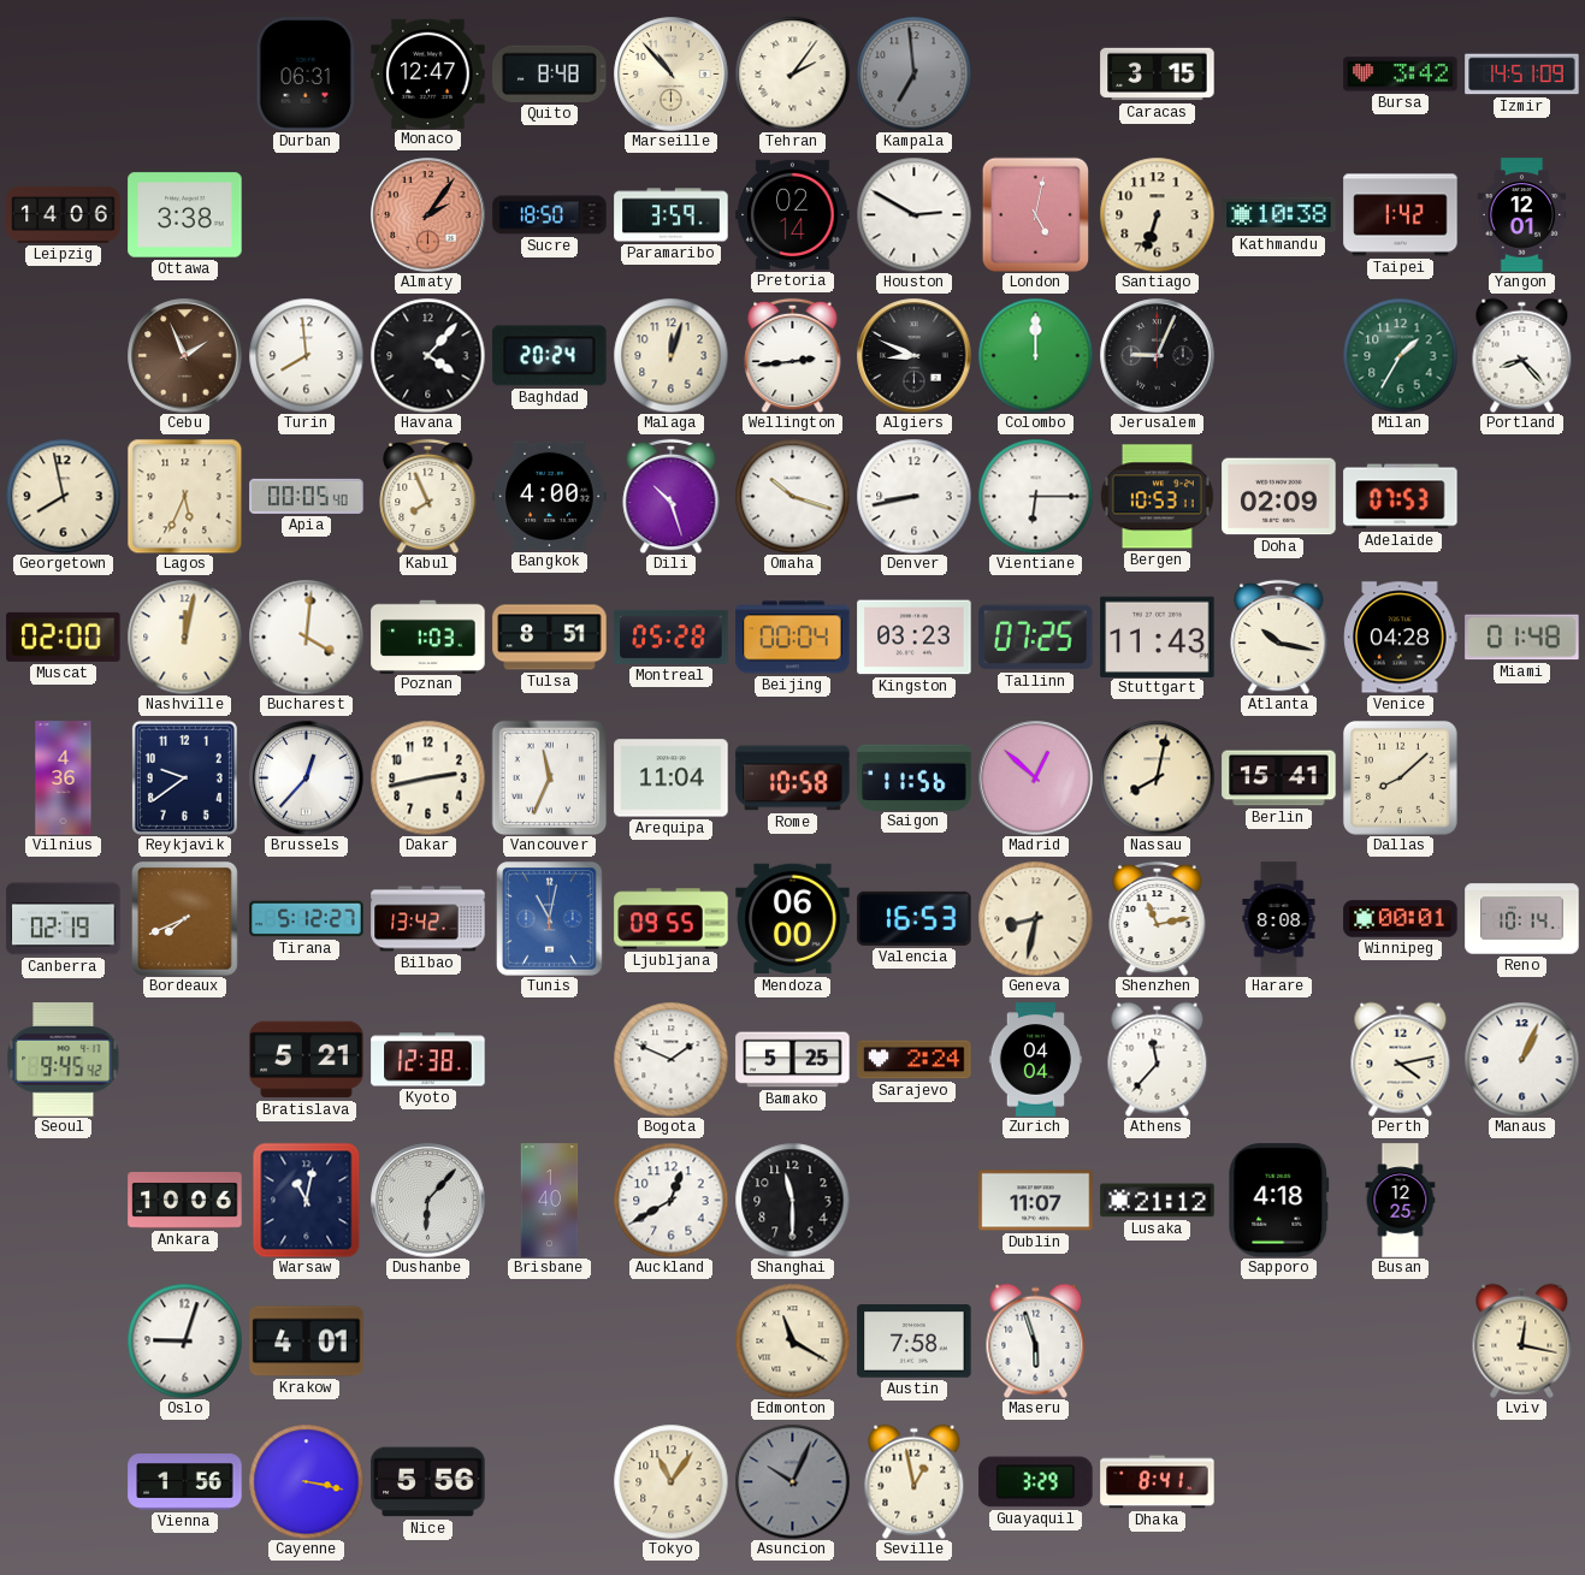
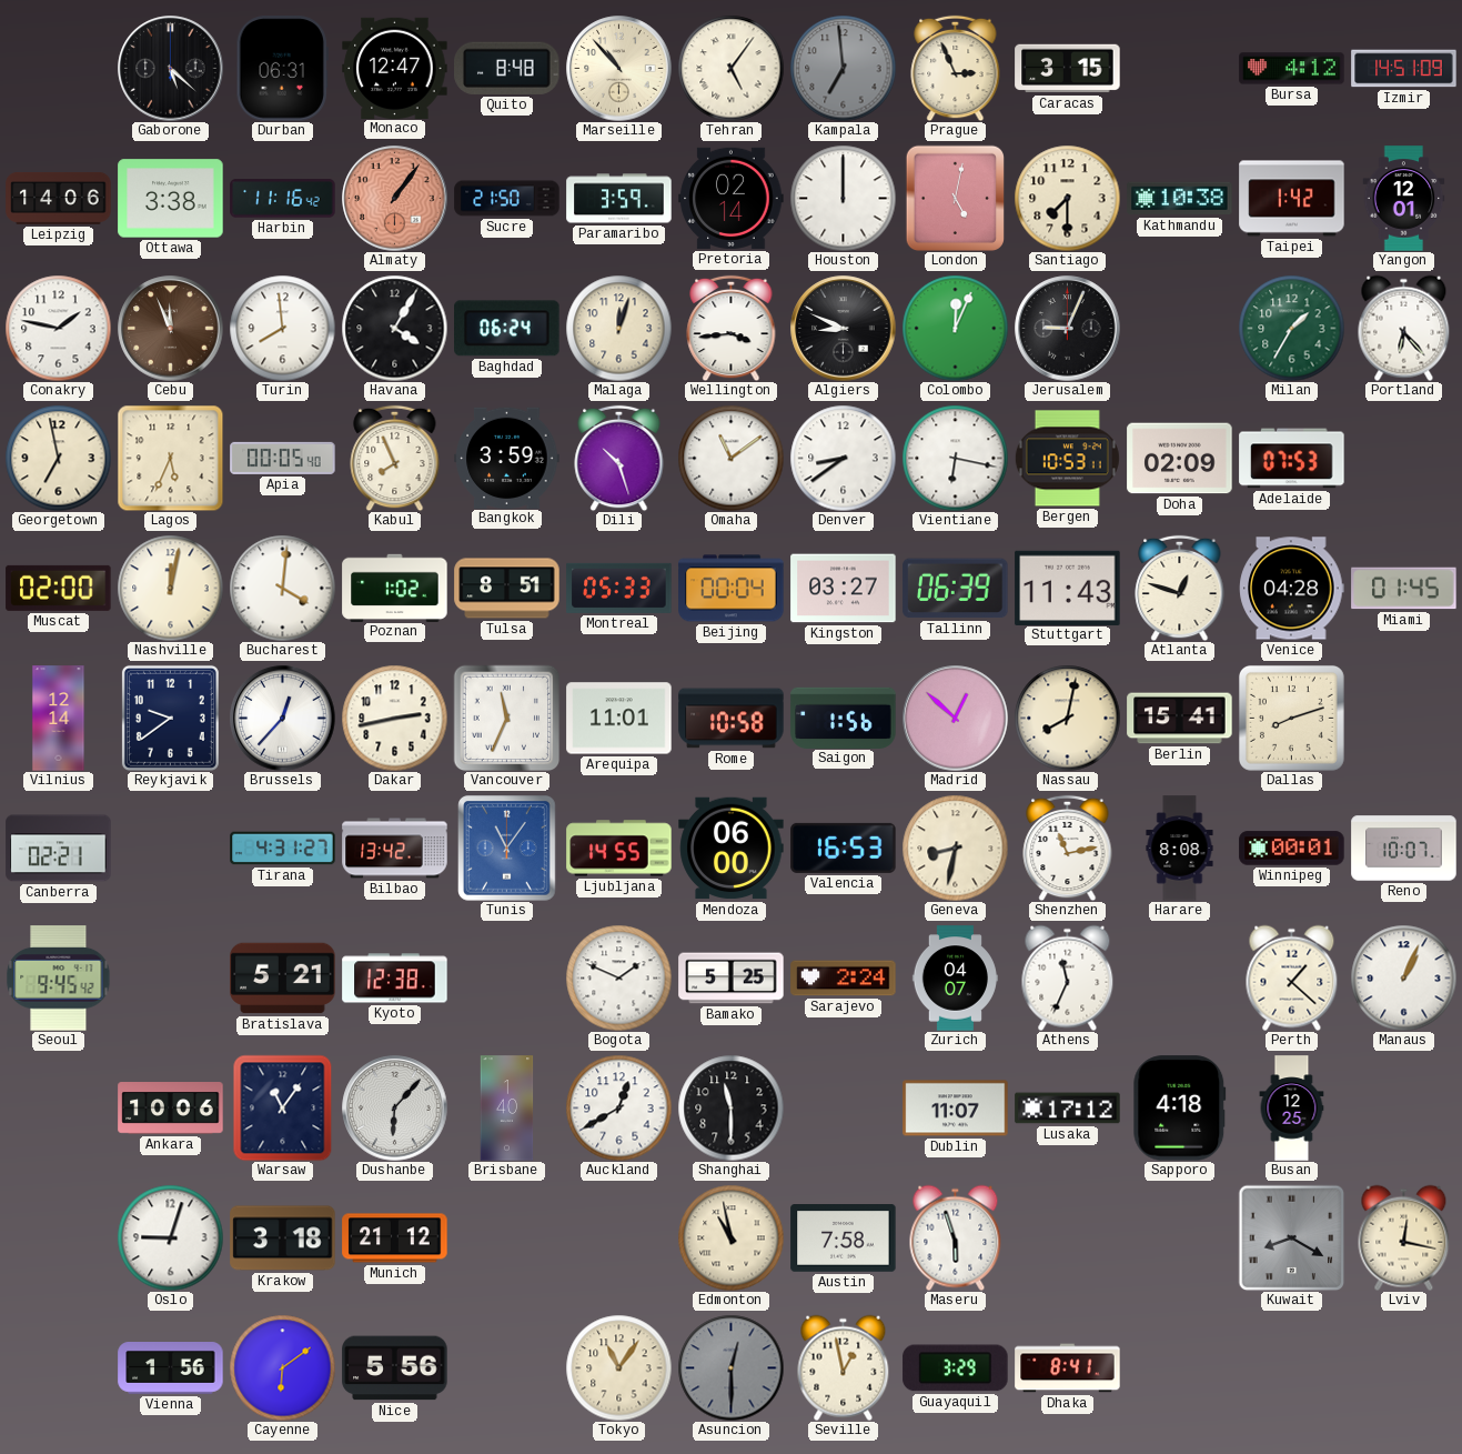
Gaborone: none -> 5:22
Tehran: 2:06 -> 5:06
Prague: none -> 2:56
Bursa: 3:42 -> 4:12
Harbin: none -> 11:16
Almaty: 2:06 -> 1:06
Sucre: 18:50 -> 21:50
Houston: 2:50 -> 12:00
Santiago: 6:33 -> 7:30
Conakry: none -> 1:47
Cebu: 1:56 -> 11:56
Havana: 4:07 -> 4:05
Baghdad: 20:24 -> 06:24
Wellington: 2:44 -> 3:44
Colombo: 12:00 -> 12:04
Portland: 8:23 -> 6:23
Georgetown: 7:58 -> 6:58
Bangkok: 4:00 -> 3:59
Omaha: 10:18 -> 11:09
Denver: 8:43 -> 8:39
Vientiane: 6:15 -> 6:17
Poznan: 1:03 -> 1:02
Montreal: 05:28 -> 05:33
Kingston: 03:23 -> 03:27
Tallinn: 07:25 -> 06:39
Atlanta: 10:17 -> 12:48
Miami: 01:48 -> 01:45
Vilnius: 4:36 -> 12:14
Arequipa: 11:04 -> 11:01
Saigon: 11:56 -> 1:56
Dallas: 8:08 -> 8:12
Canberra: 02:19 -> 02:21
Bordeaux: 7:41 -> none
Tirana: 5:12 -> 4:31
Tunis: 11:02 -> 11:06
Ljubljana: 09:55 -> 14:55
Reno: 10:14 -> 10:07
Zurich: 04:04 -> 04:07
Athens: 11:37 -> 11:34
Perth: 4:13 -> 1:22
Warsaw: 11:02 -> 11:06
Lusaka: 21:12 -> 17:12
Krakow: 4:01 -> 3:18
Munich: none -> 21:12
Edmonton: 11:20 -> 10:58
Kuwait: none -> 8:20
Cayenne: 3:17 -> 6:09
Asuncion: 10:04 -> 12:30
